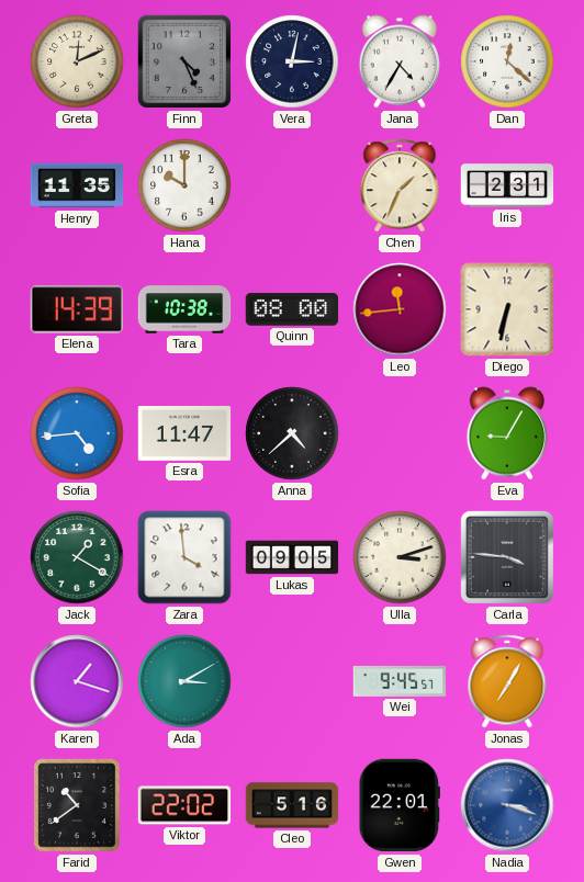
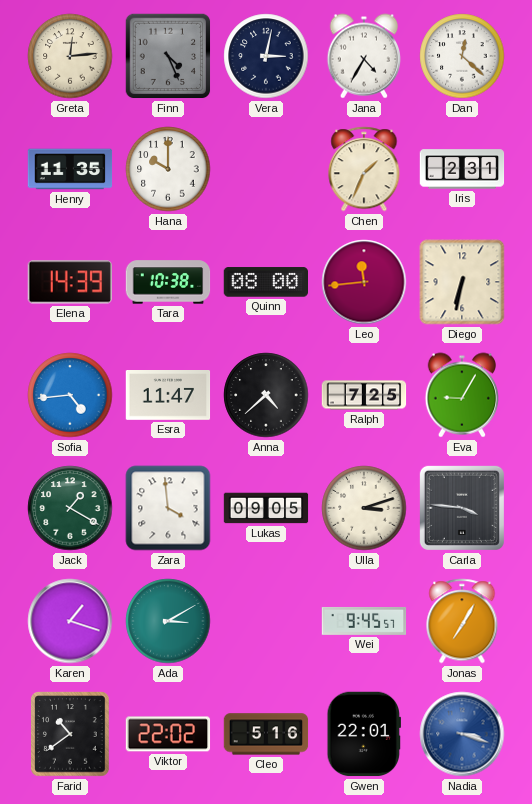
Greta: 12:11 -> 12:14
Ralph: none -> 7:25
